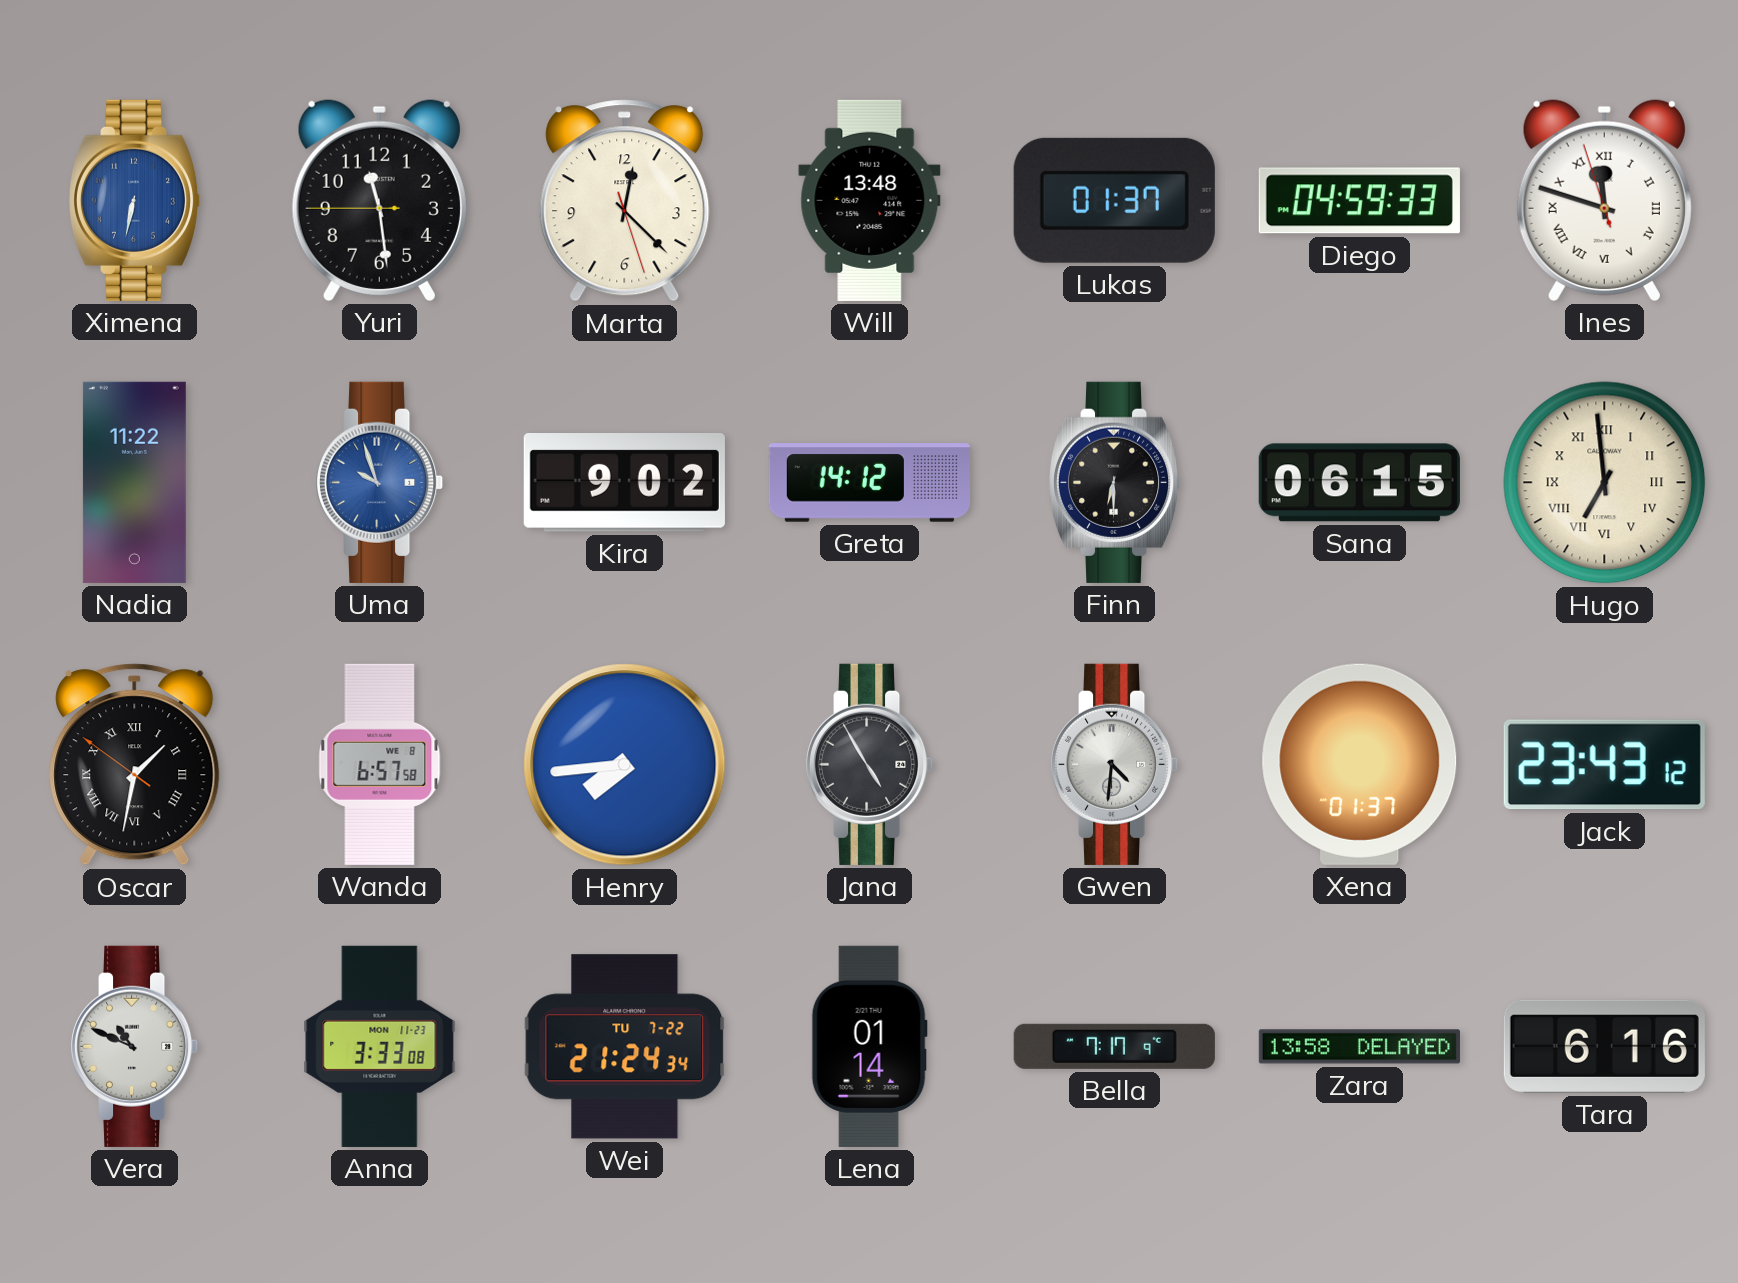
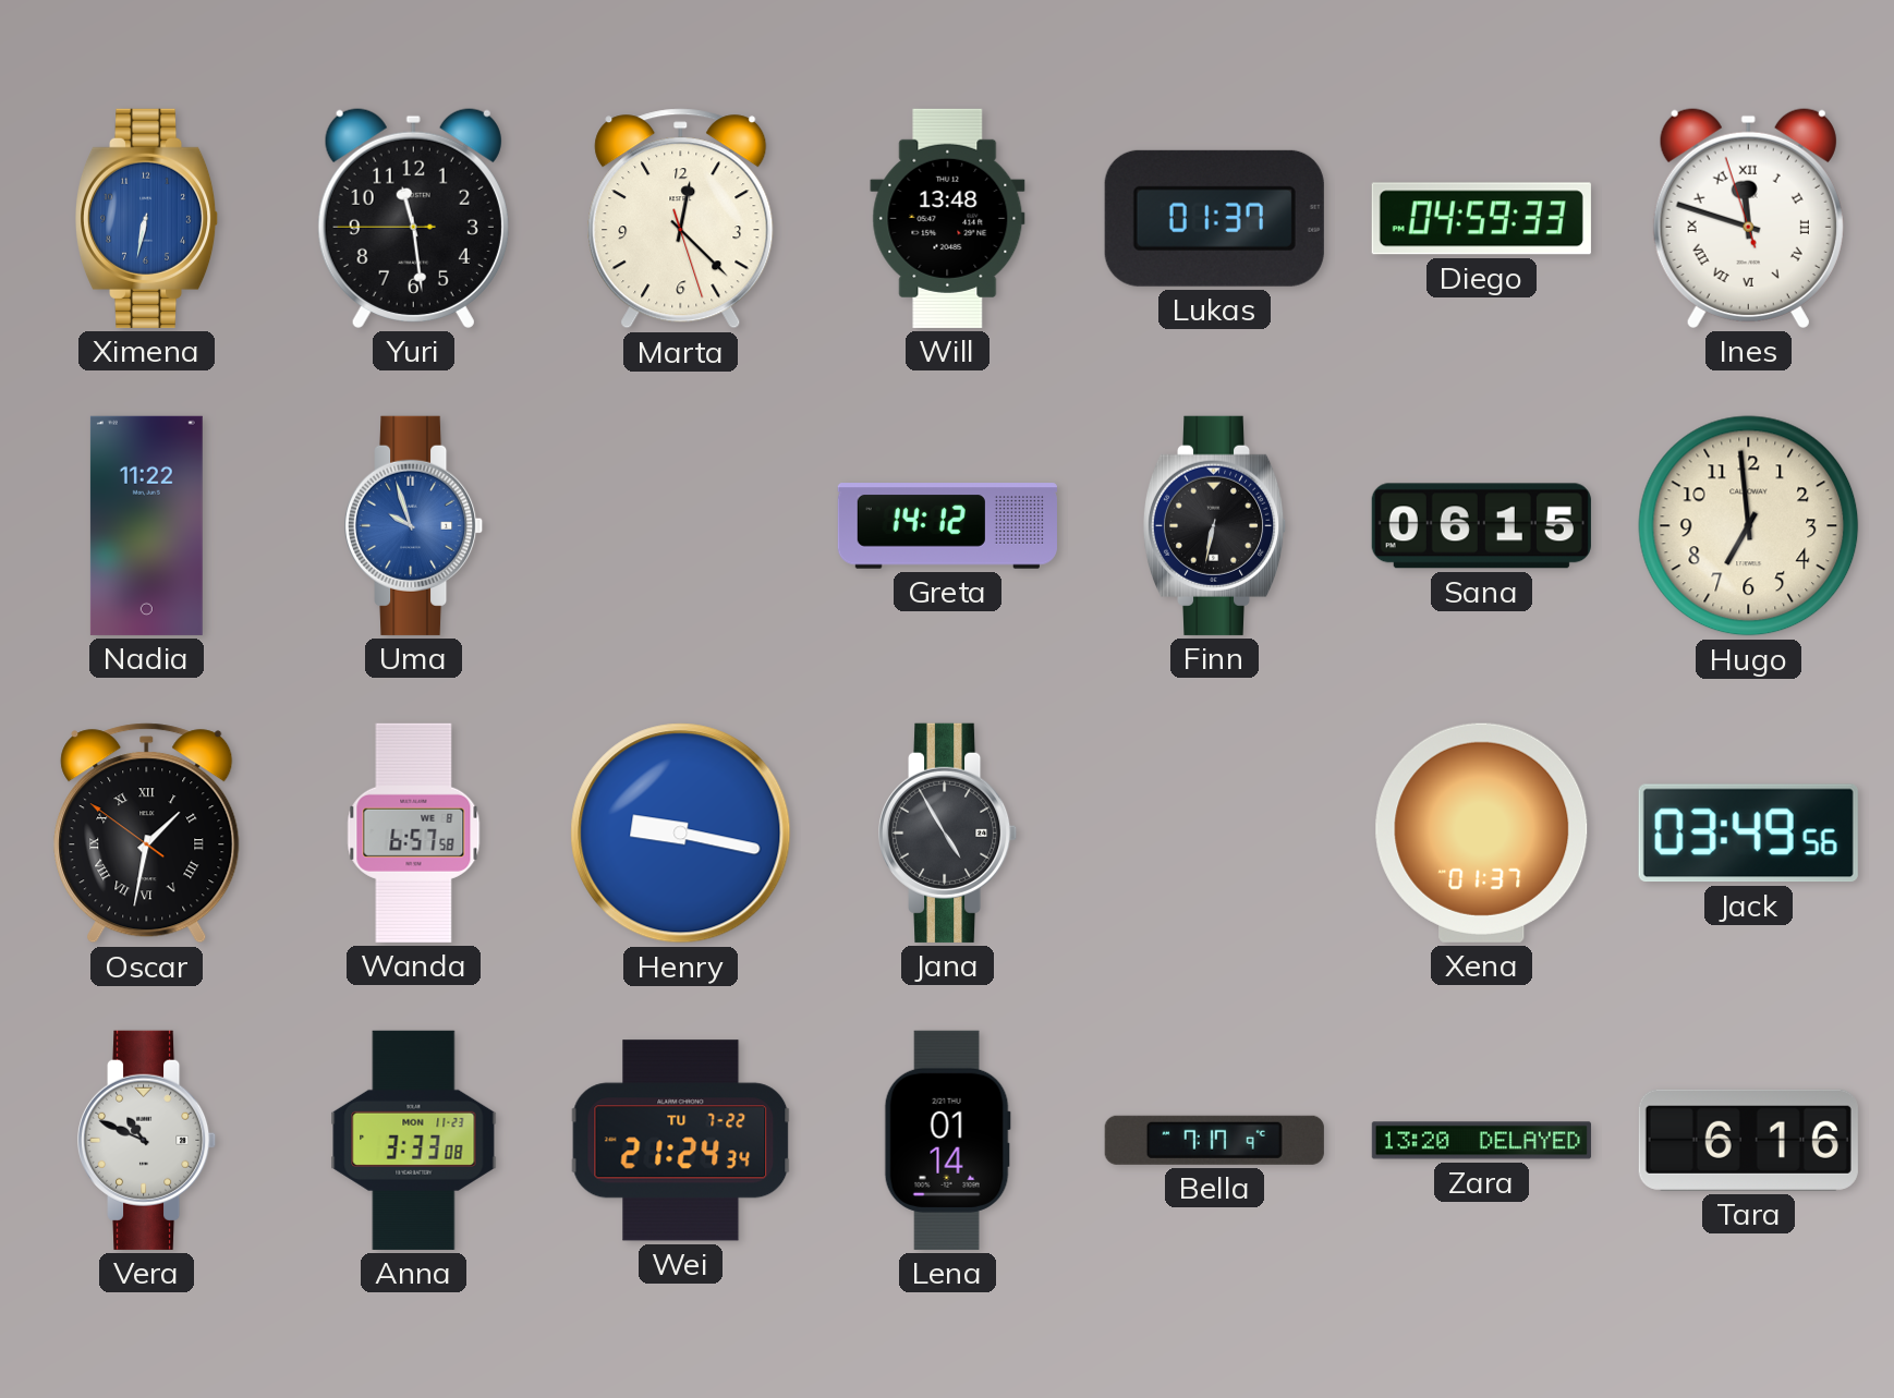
Kira: 9:02 -> none
Finn: 6:30 -> 6:32
Hugo numerals: Roman -> Arabic
Henry: 7:44 -> 9:17
Gwen: 4:31 -> none
Jack: 23:43 -> 03:49
Zara: 13:58 -> 13:20
